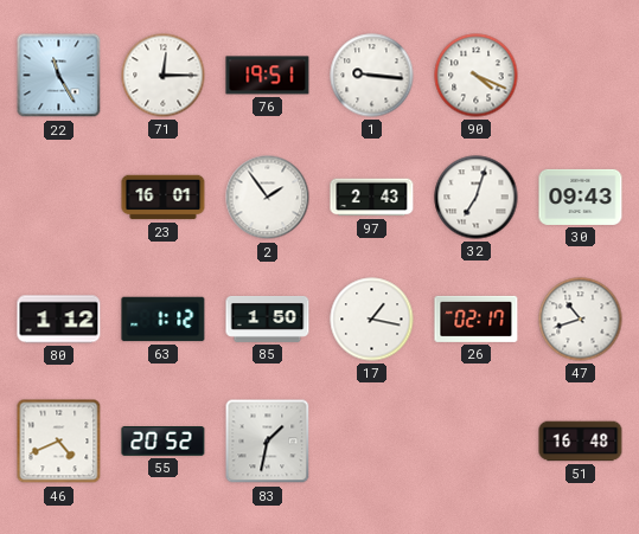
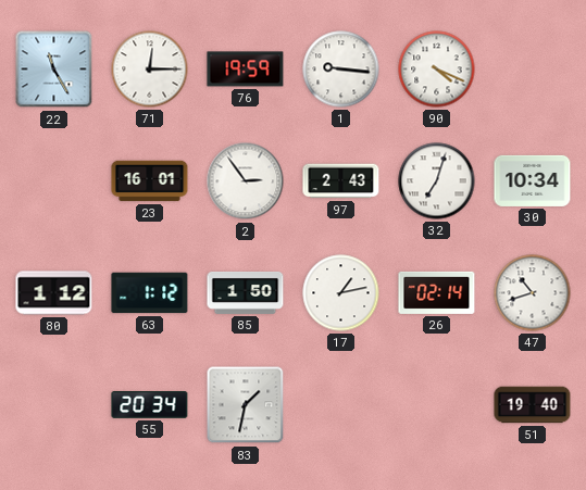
76: 19:51 -> 19:59
2: 1:54 -> 2:54
30: 09:43 -> 10:34
17: 1:17 -> 1:13
26: 02:17 -> 02:14
46: 4:41 -> none
55: 20:52 -> 20:34
51: 16:48 -> 19:40
